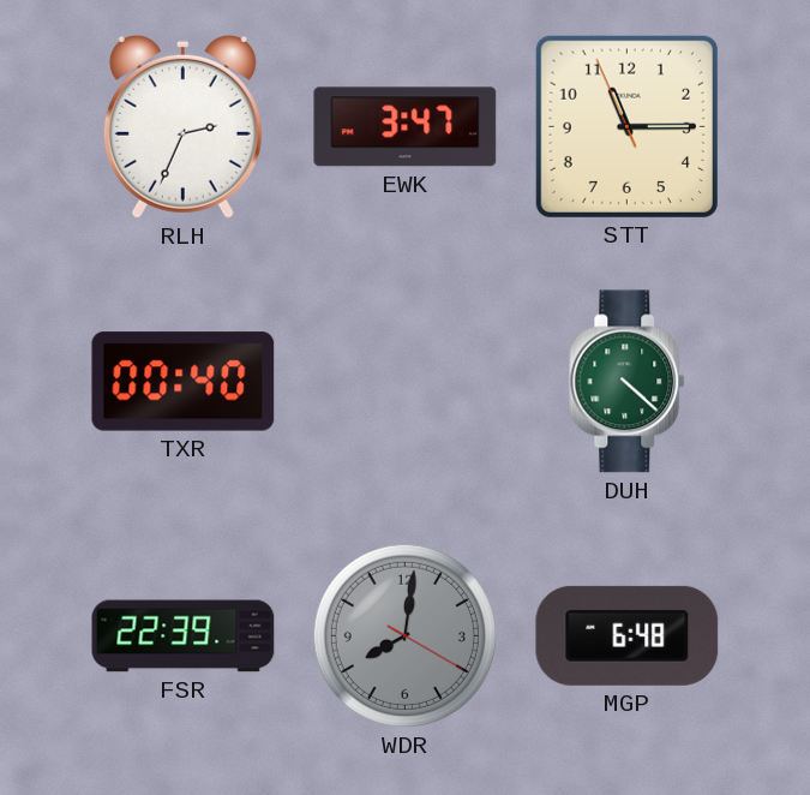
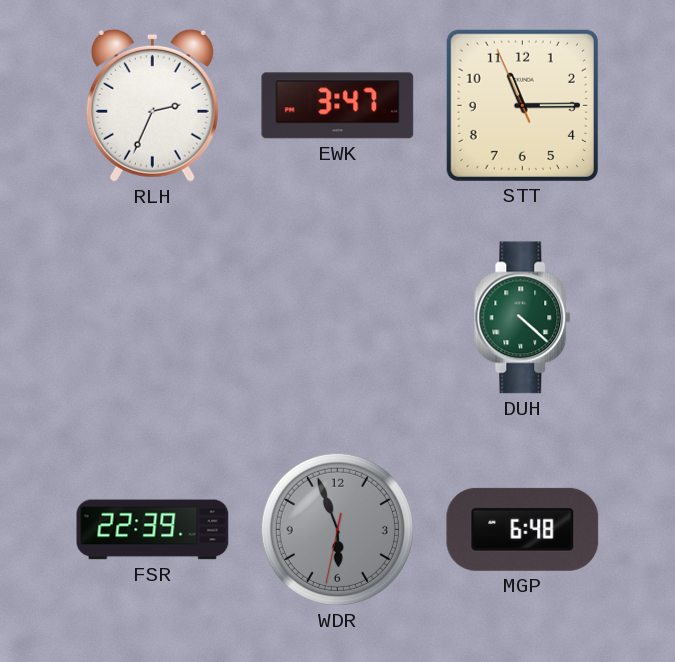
TXR: 00:40 -> none
WDR: 8:01 -> 5:56
